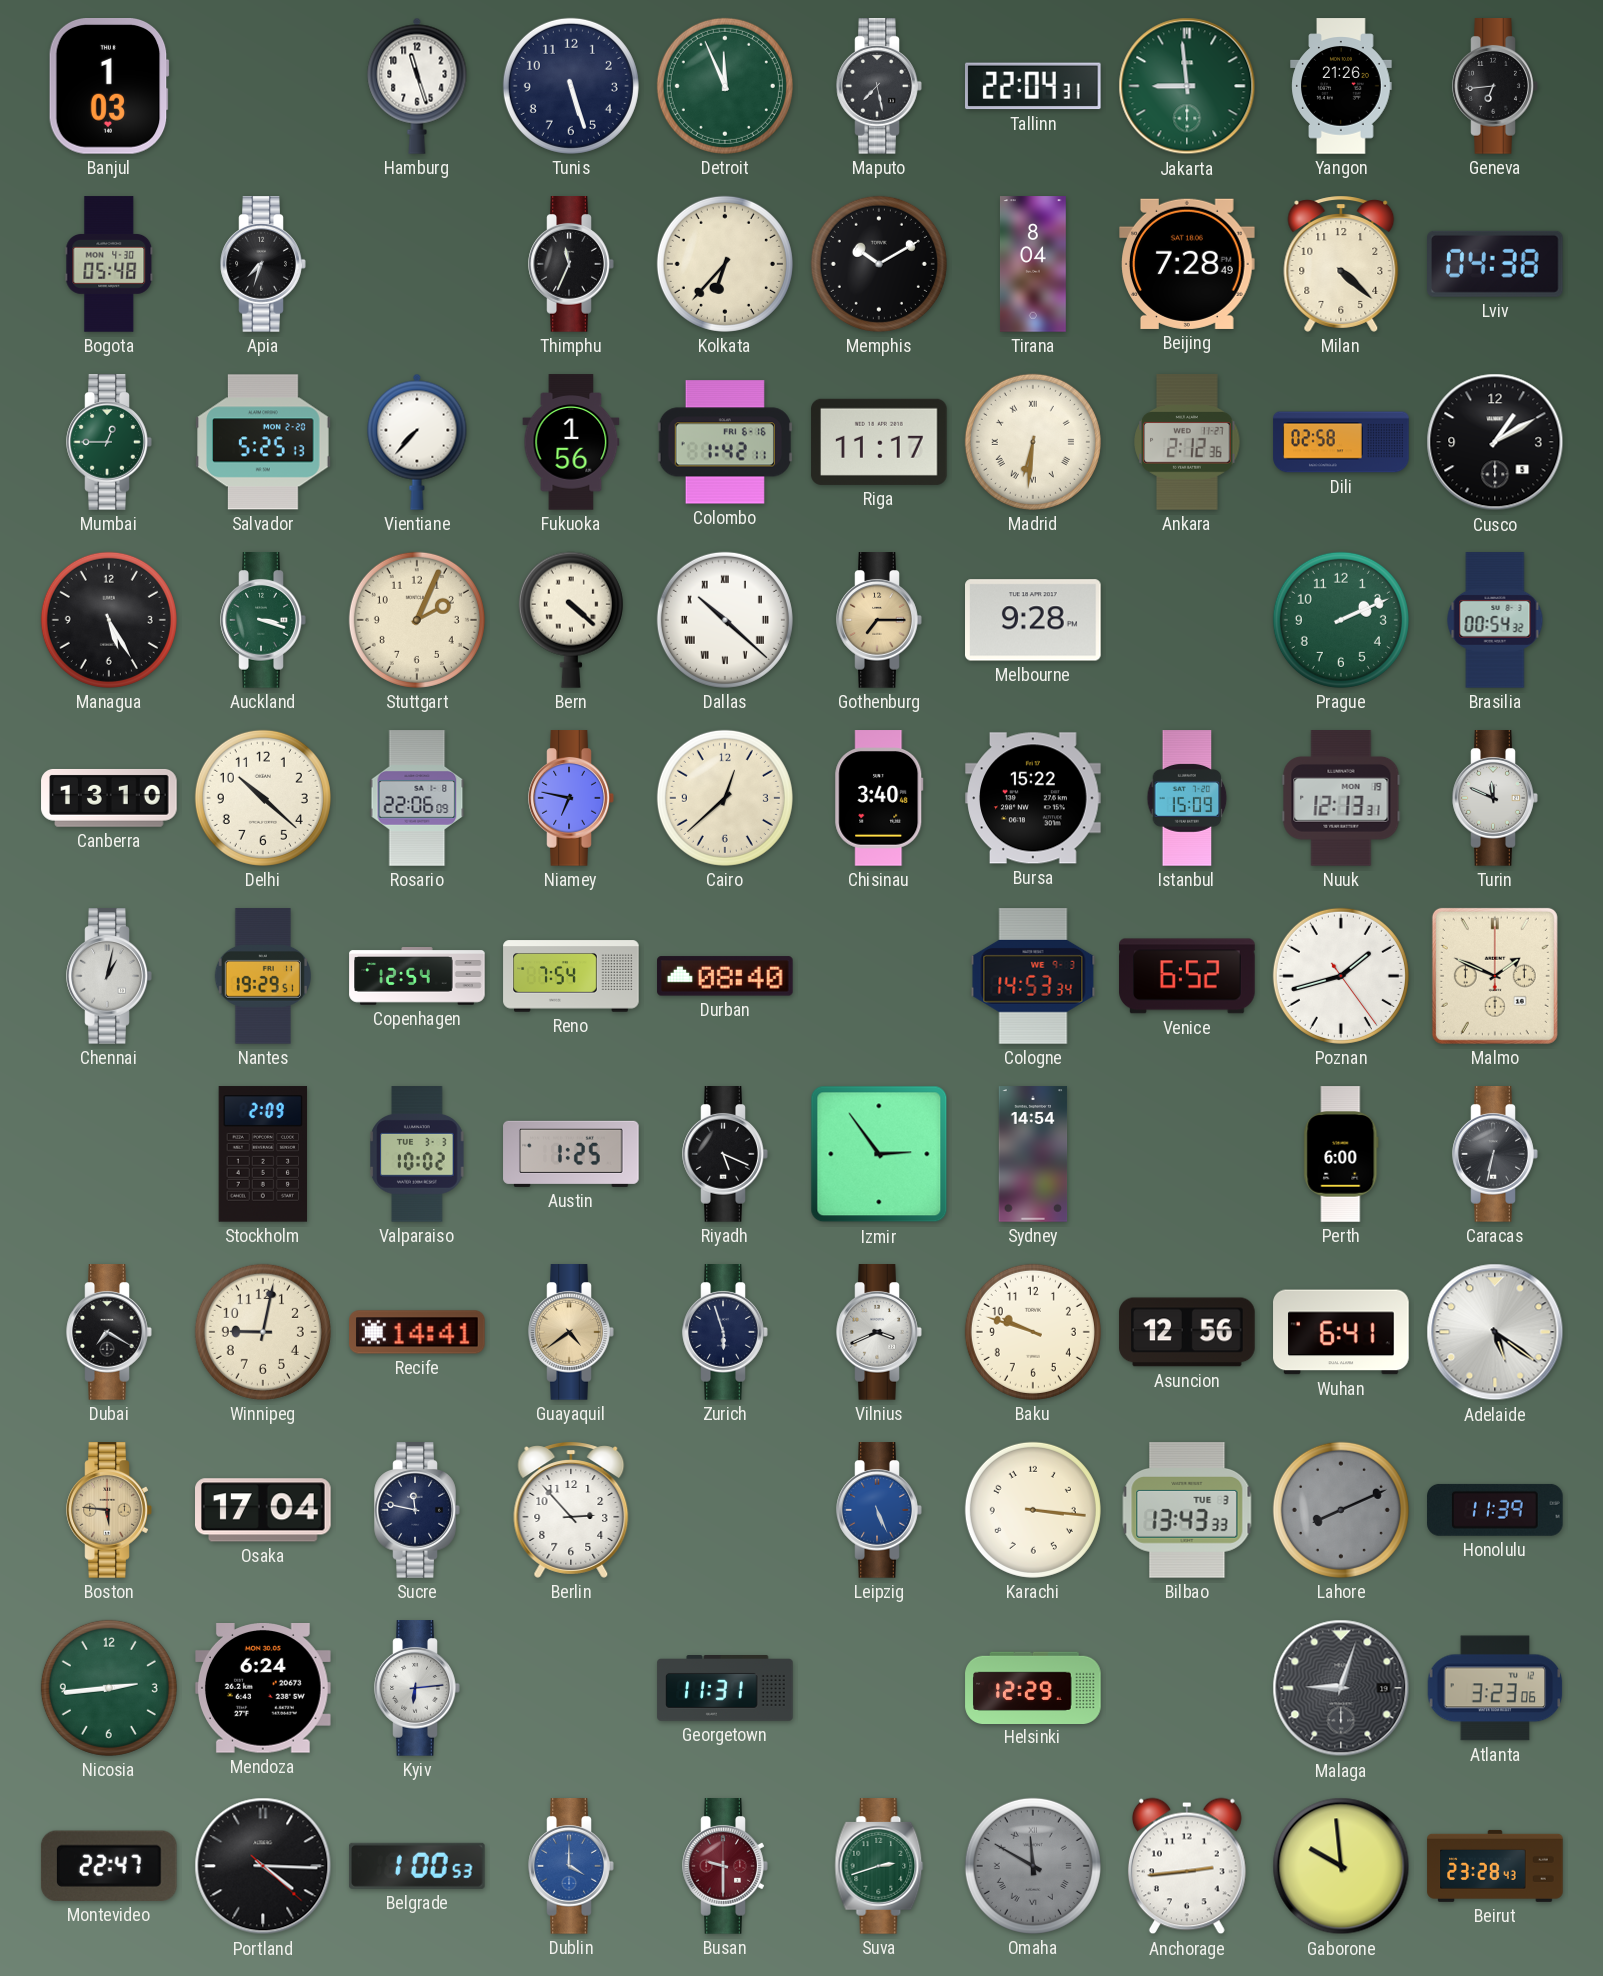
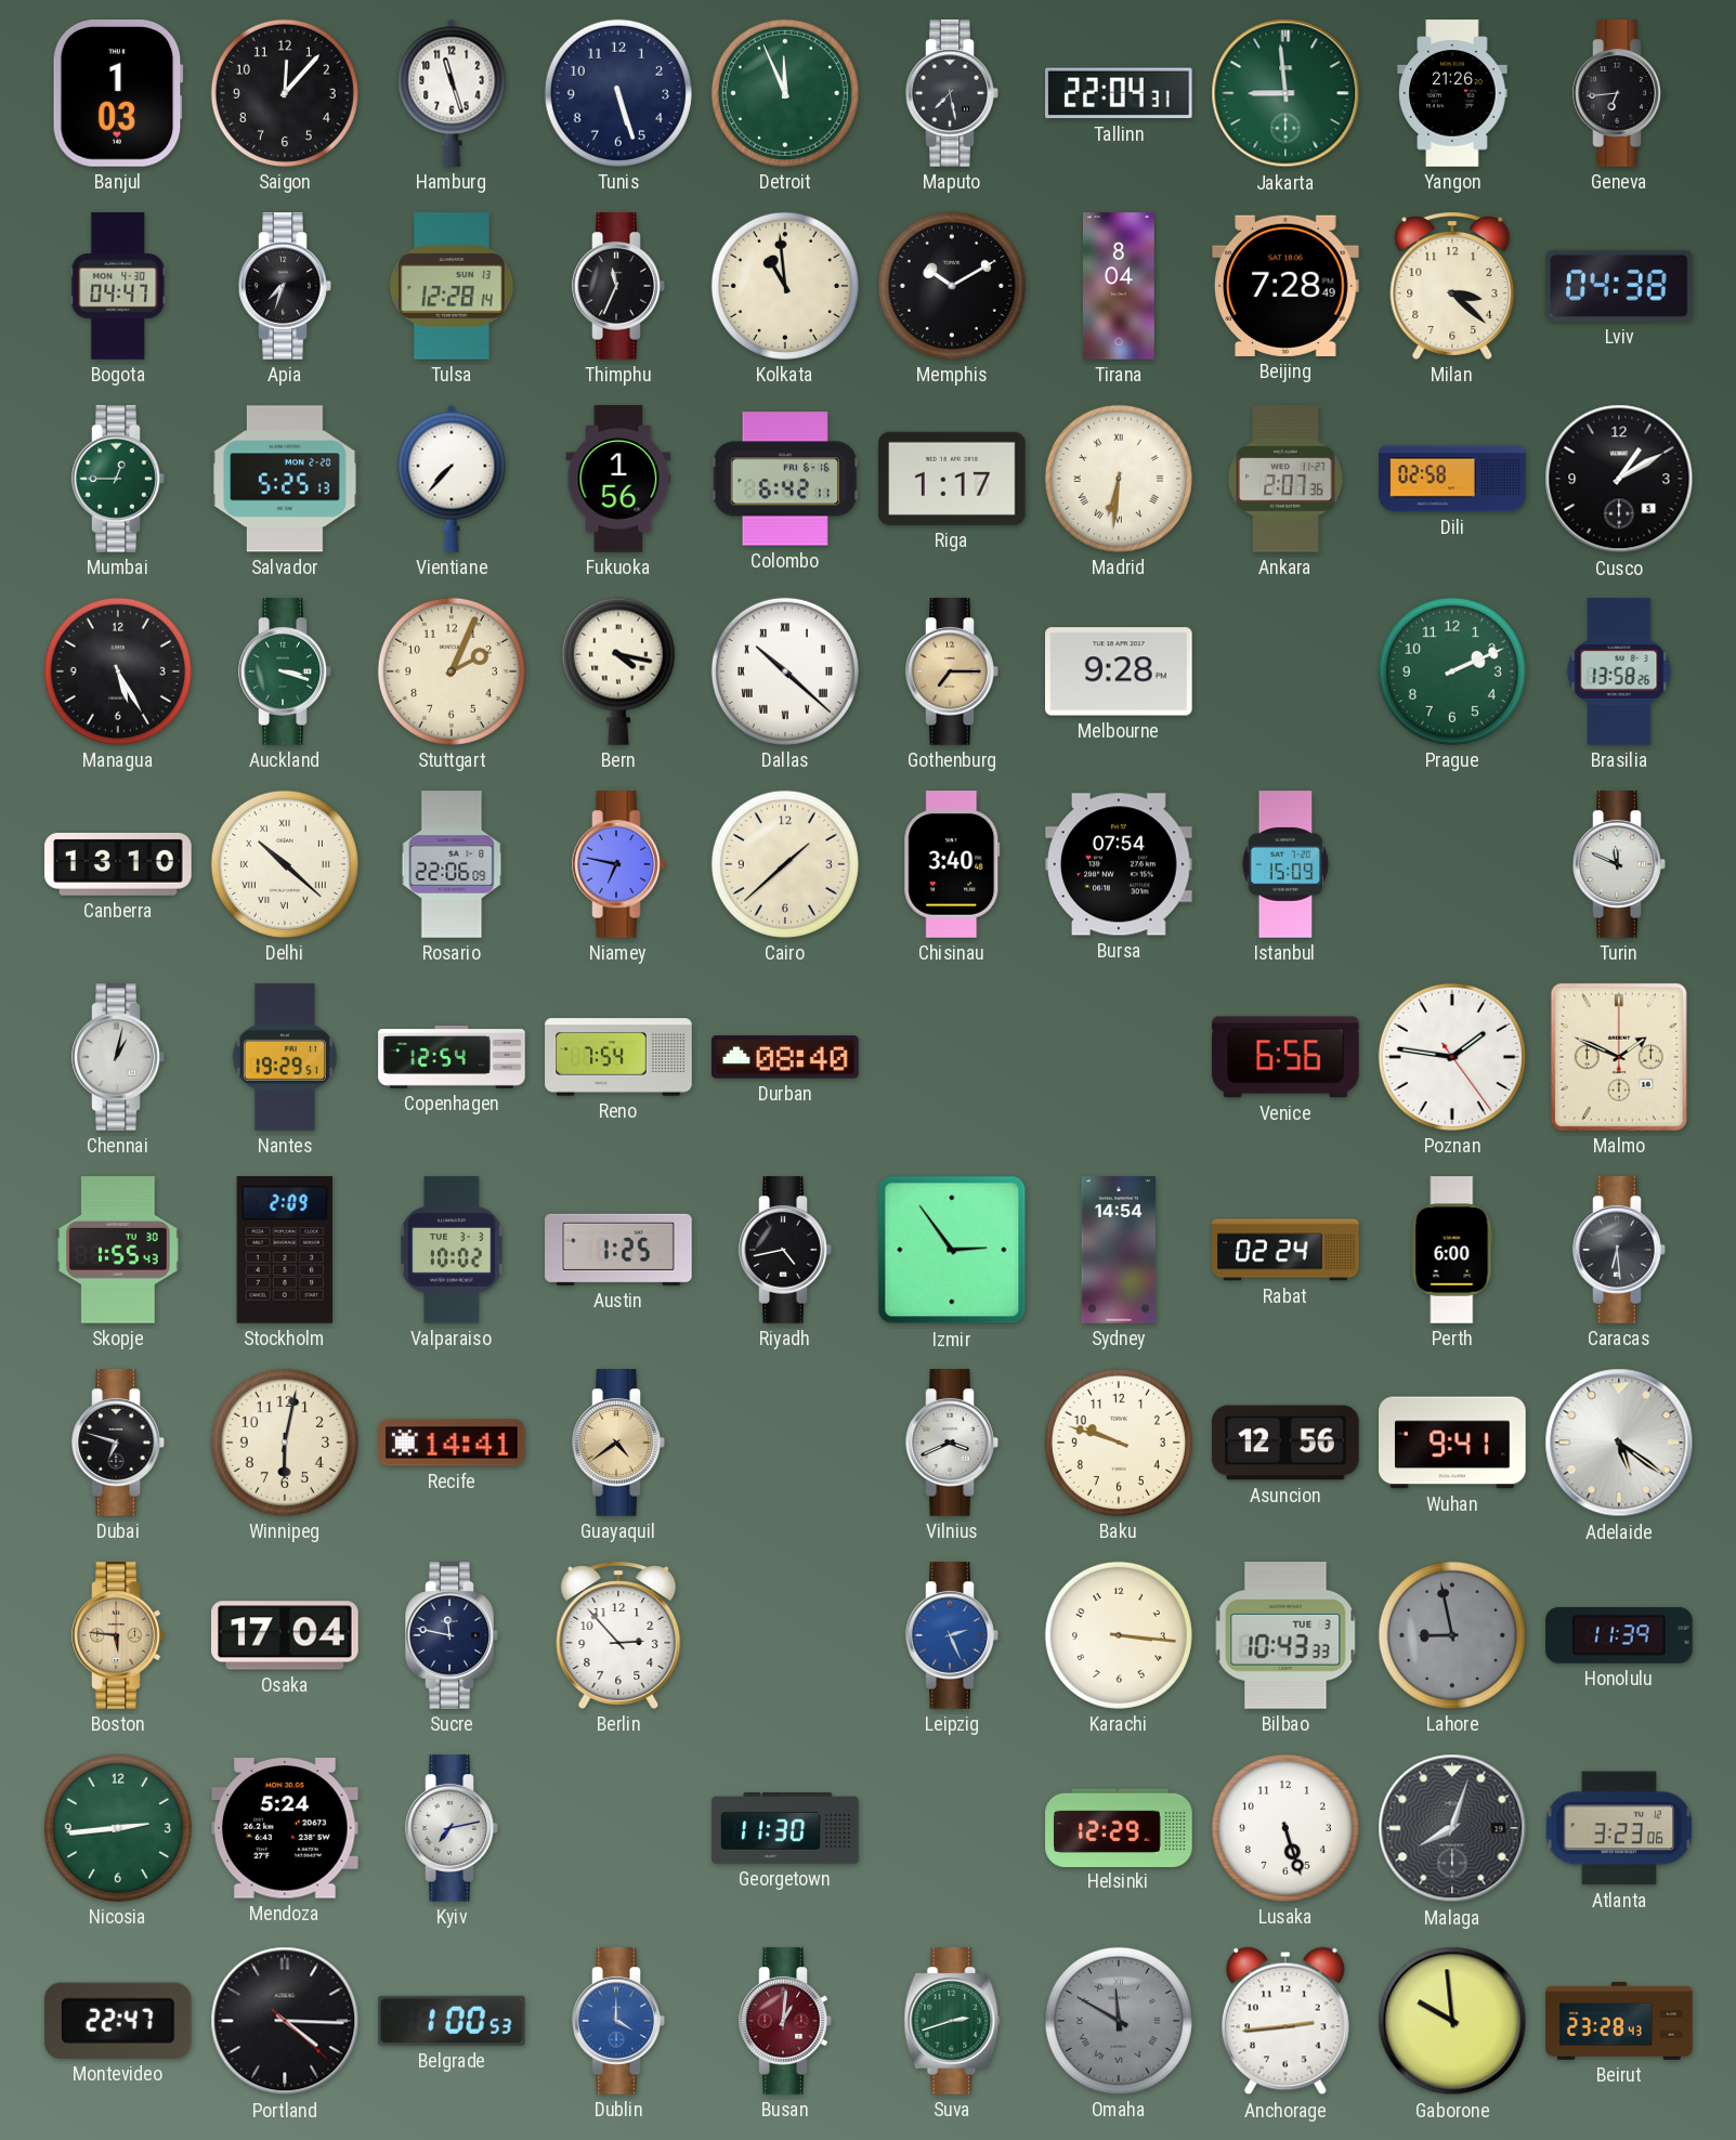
Saigon: none -> 12:07
Bogota: 05:48 -> 04:47
Tulsa: none -> 12:28
Kolkata: 6:37 -> 10:59
Milan: 4:22 -> 3:22
Colombo: 1:42 -> 6:42
Riga: 11:17 -> 1:17
Ankara: 2:12 -> 2:07
Bern: 4:22 -> 4:17
Brasilia: 00:54 -> 13:58
Delhi numerals: Arabic -> Roman
Cairo: 12:38 -> 1:38
Bursa: 15:22 -> 07:54
Nuuk: 12:13 -> none
Cologne: 14:53 -> none
Venice: 6:52 -> 6:56
Poznan: 1:42 -> 1:46
Skopje: none -> 1:55
Riyadh: 5:19 -> 4:43
Rabat: none -> 02:24
Caracas: 6:32 -> 6:29
Dubai: 7:20 -> 6:48
Winnipeg: 9:02 -> 6:02
Zurich: 5:57 -> none
Wuhan: 6:41 -> 9:41
Leipzig: 5:26 -> 2:26
Bilbao: 13:43 -> 10:43
Lahore: 8:11 -> 8:58
Mendoza: 6:24 -> 5:24
Kyiv: 6:14 -> 7:13
Georgetown: 11:31 -> 11:30
Lusaka: none -> 5:27
Malaga: 9:03 -> 8:03
Busan: 9:30 -> 1:01
